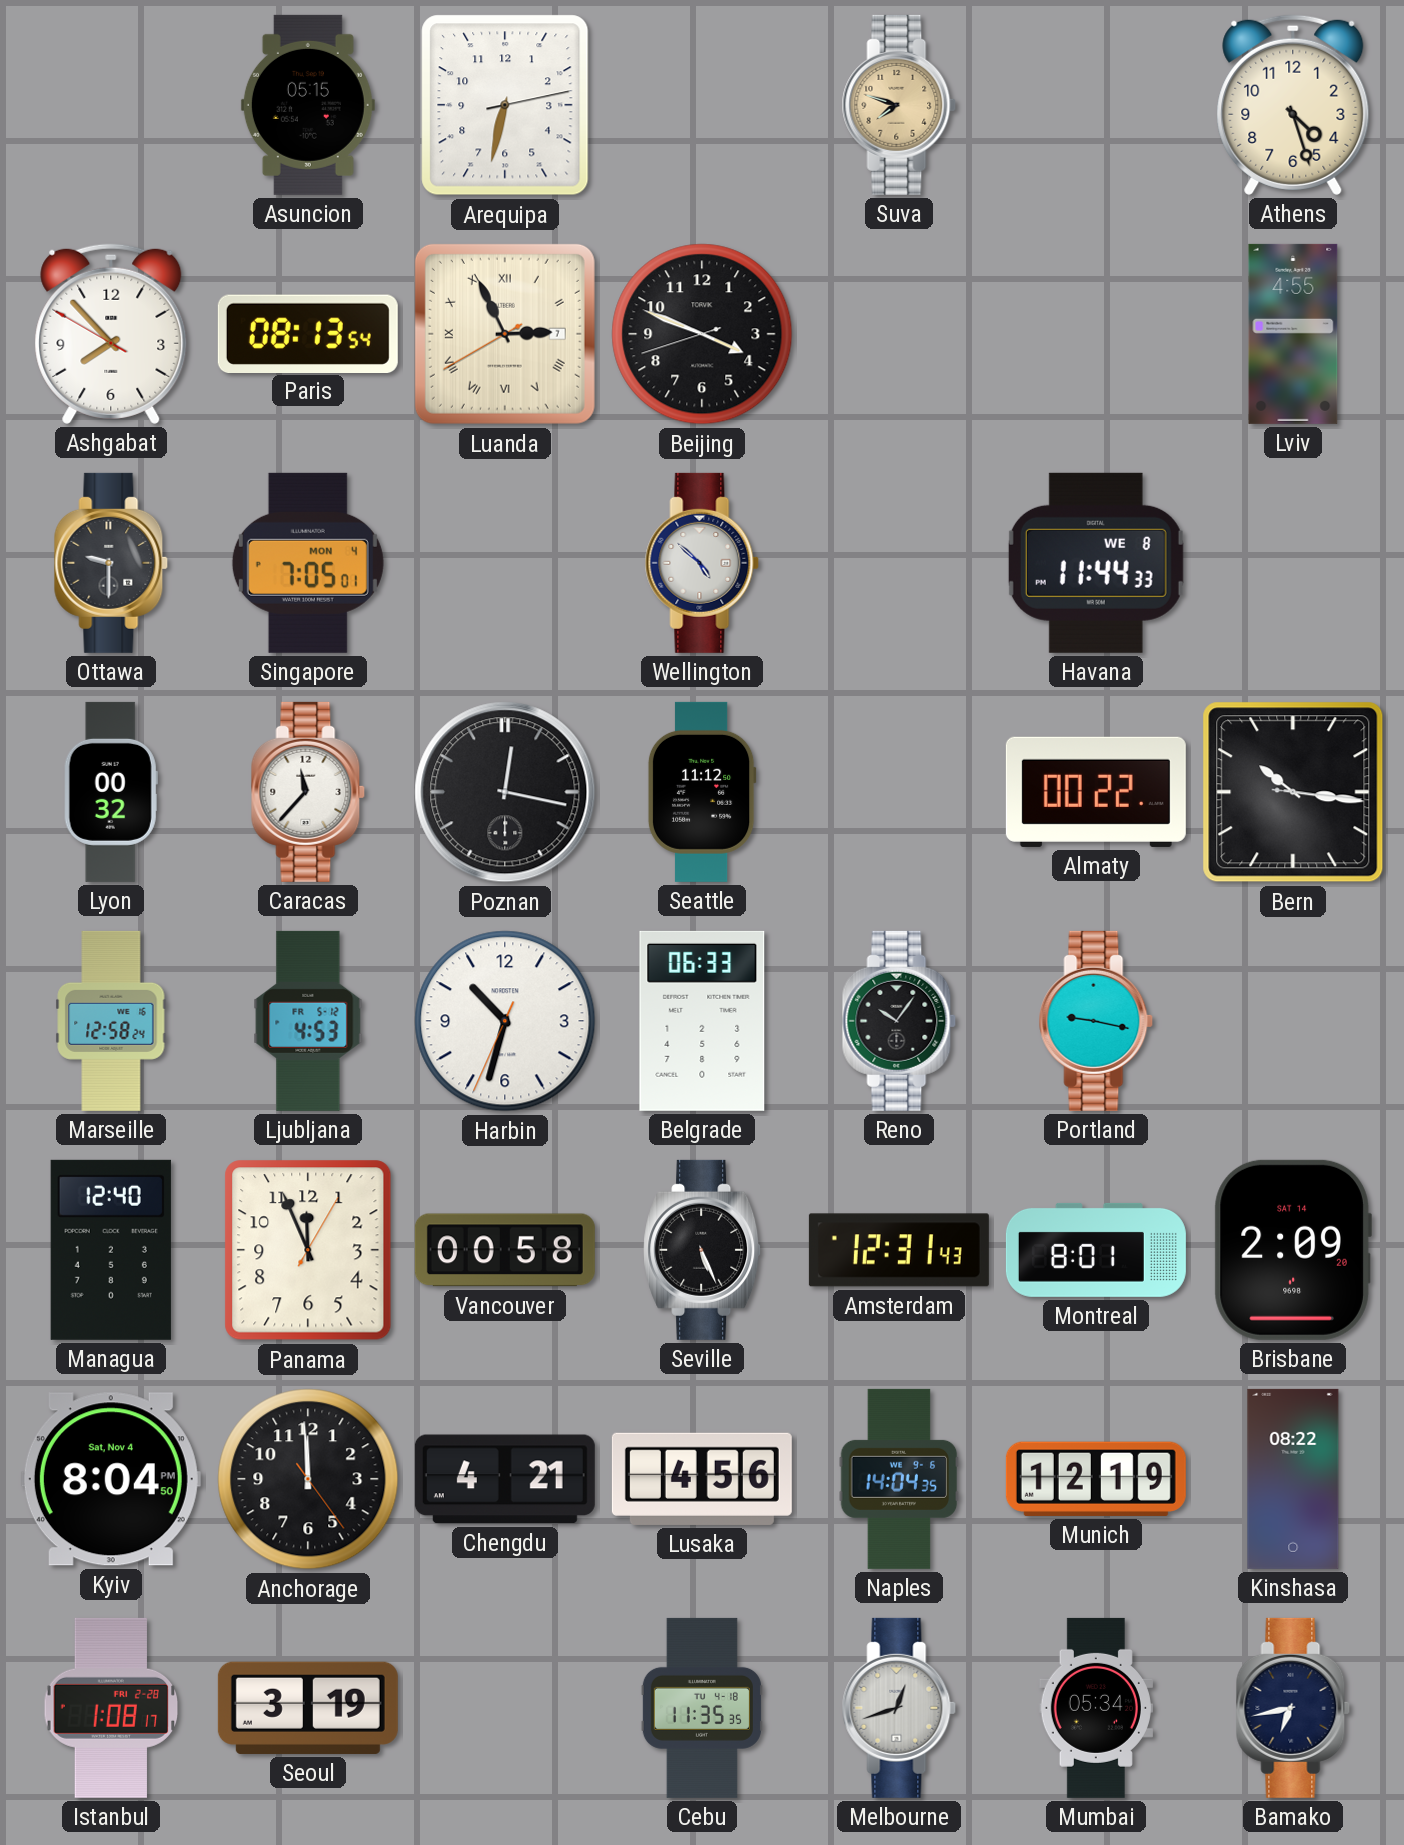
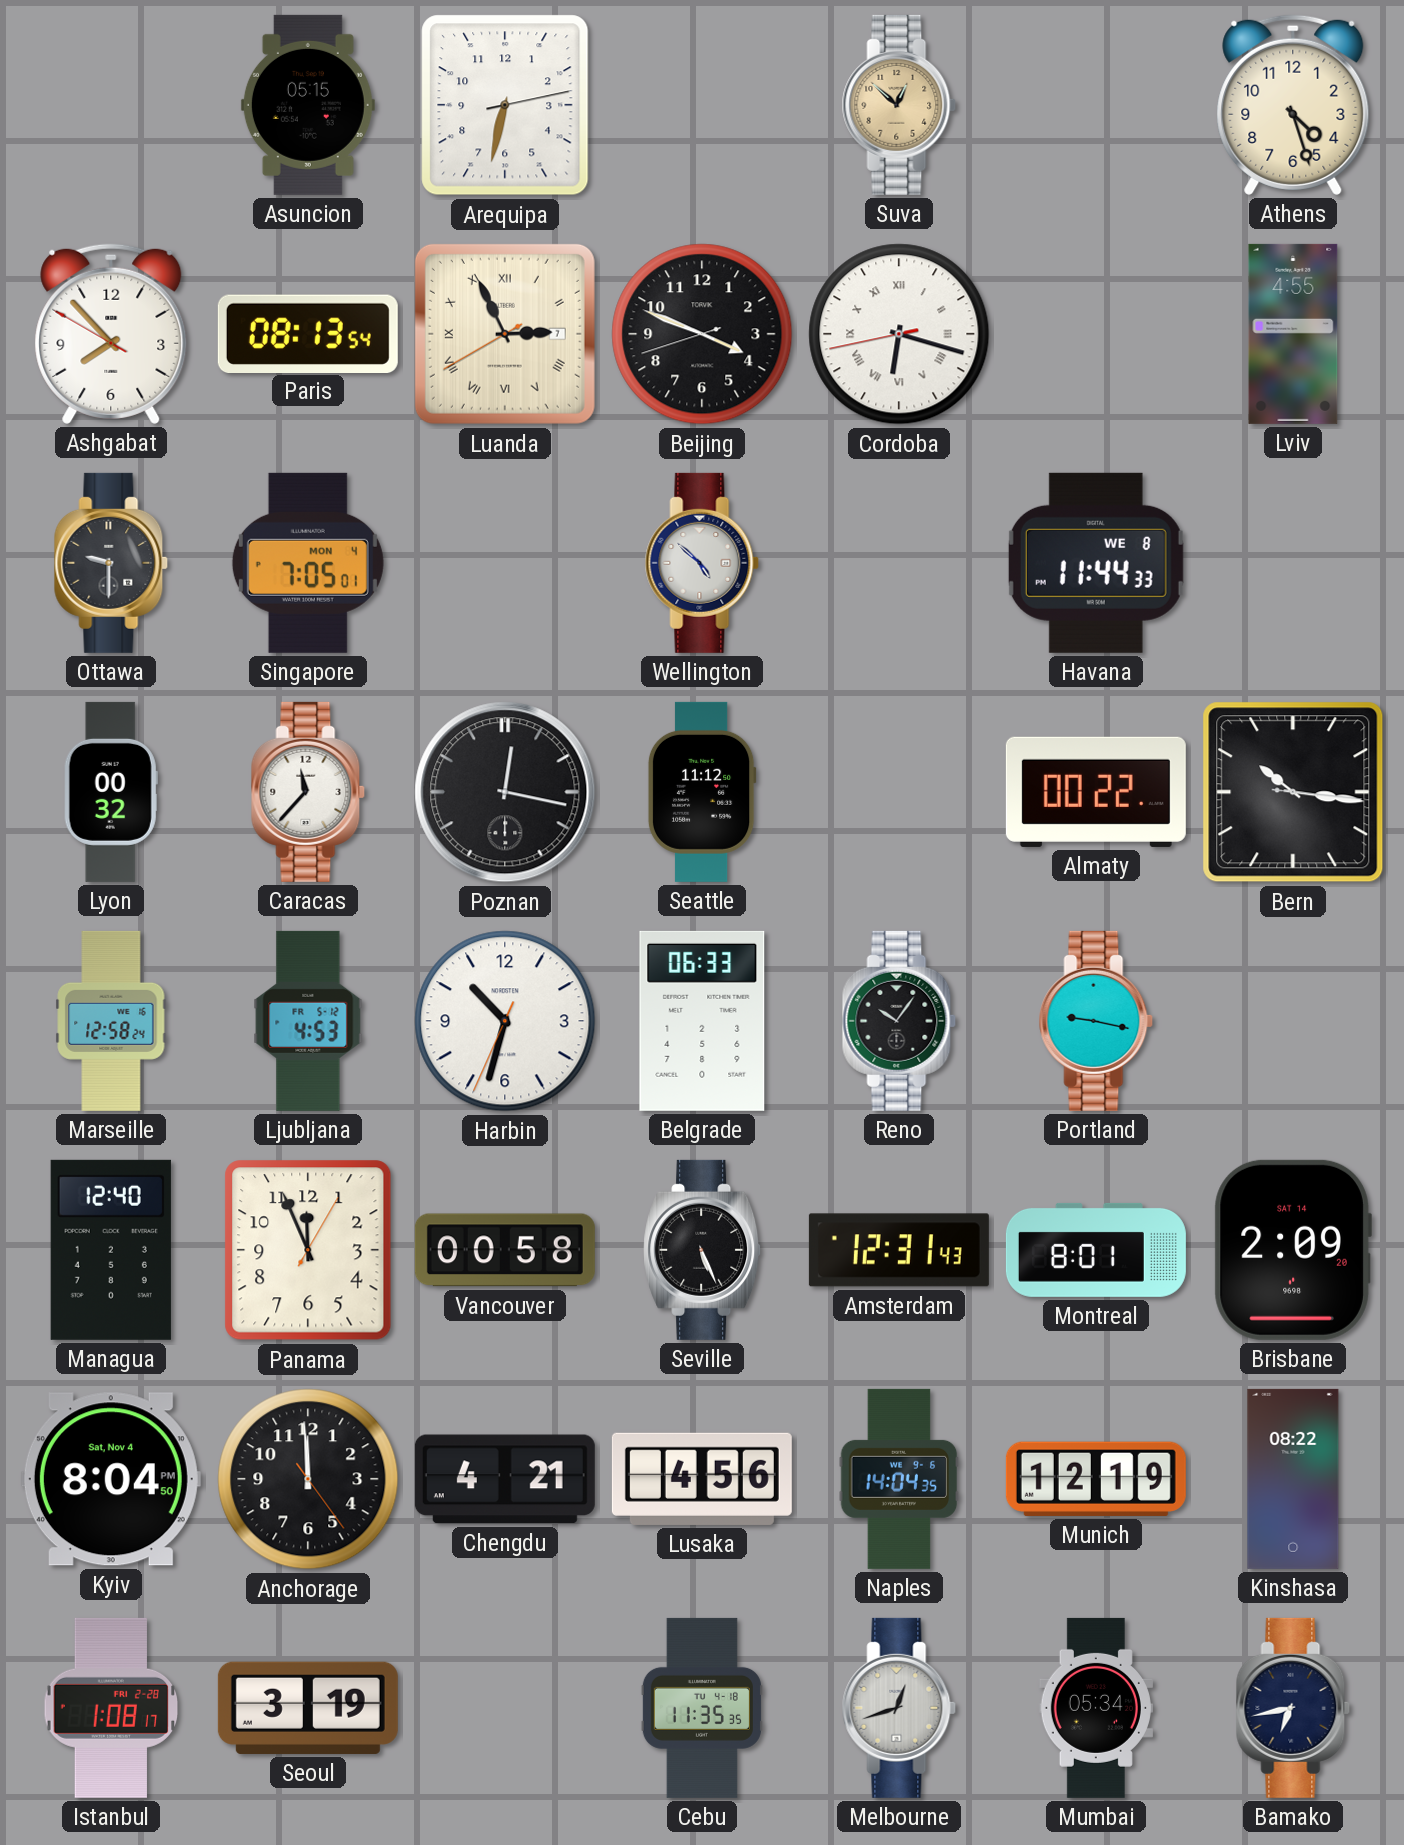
Suva: 7:48 -> 12:52
Cordoba: none -> 6:17
